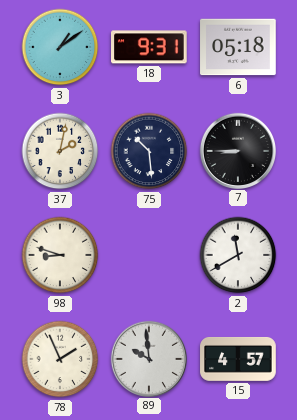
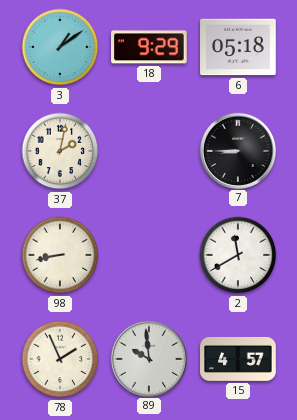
18: 9:31 -> 9:29
75: 10:29 -> none
98: 8:48 -> 8:43
